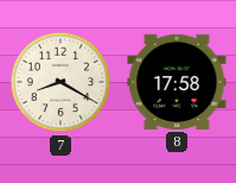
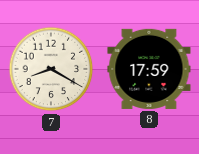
8: 17:58 -> 17:59
